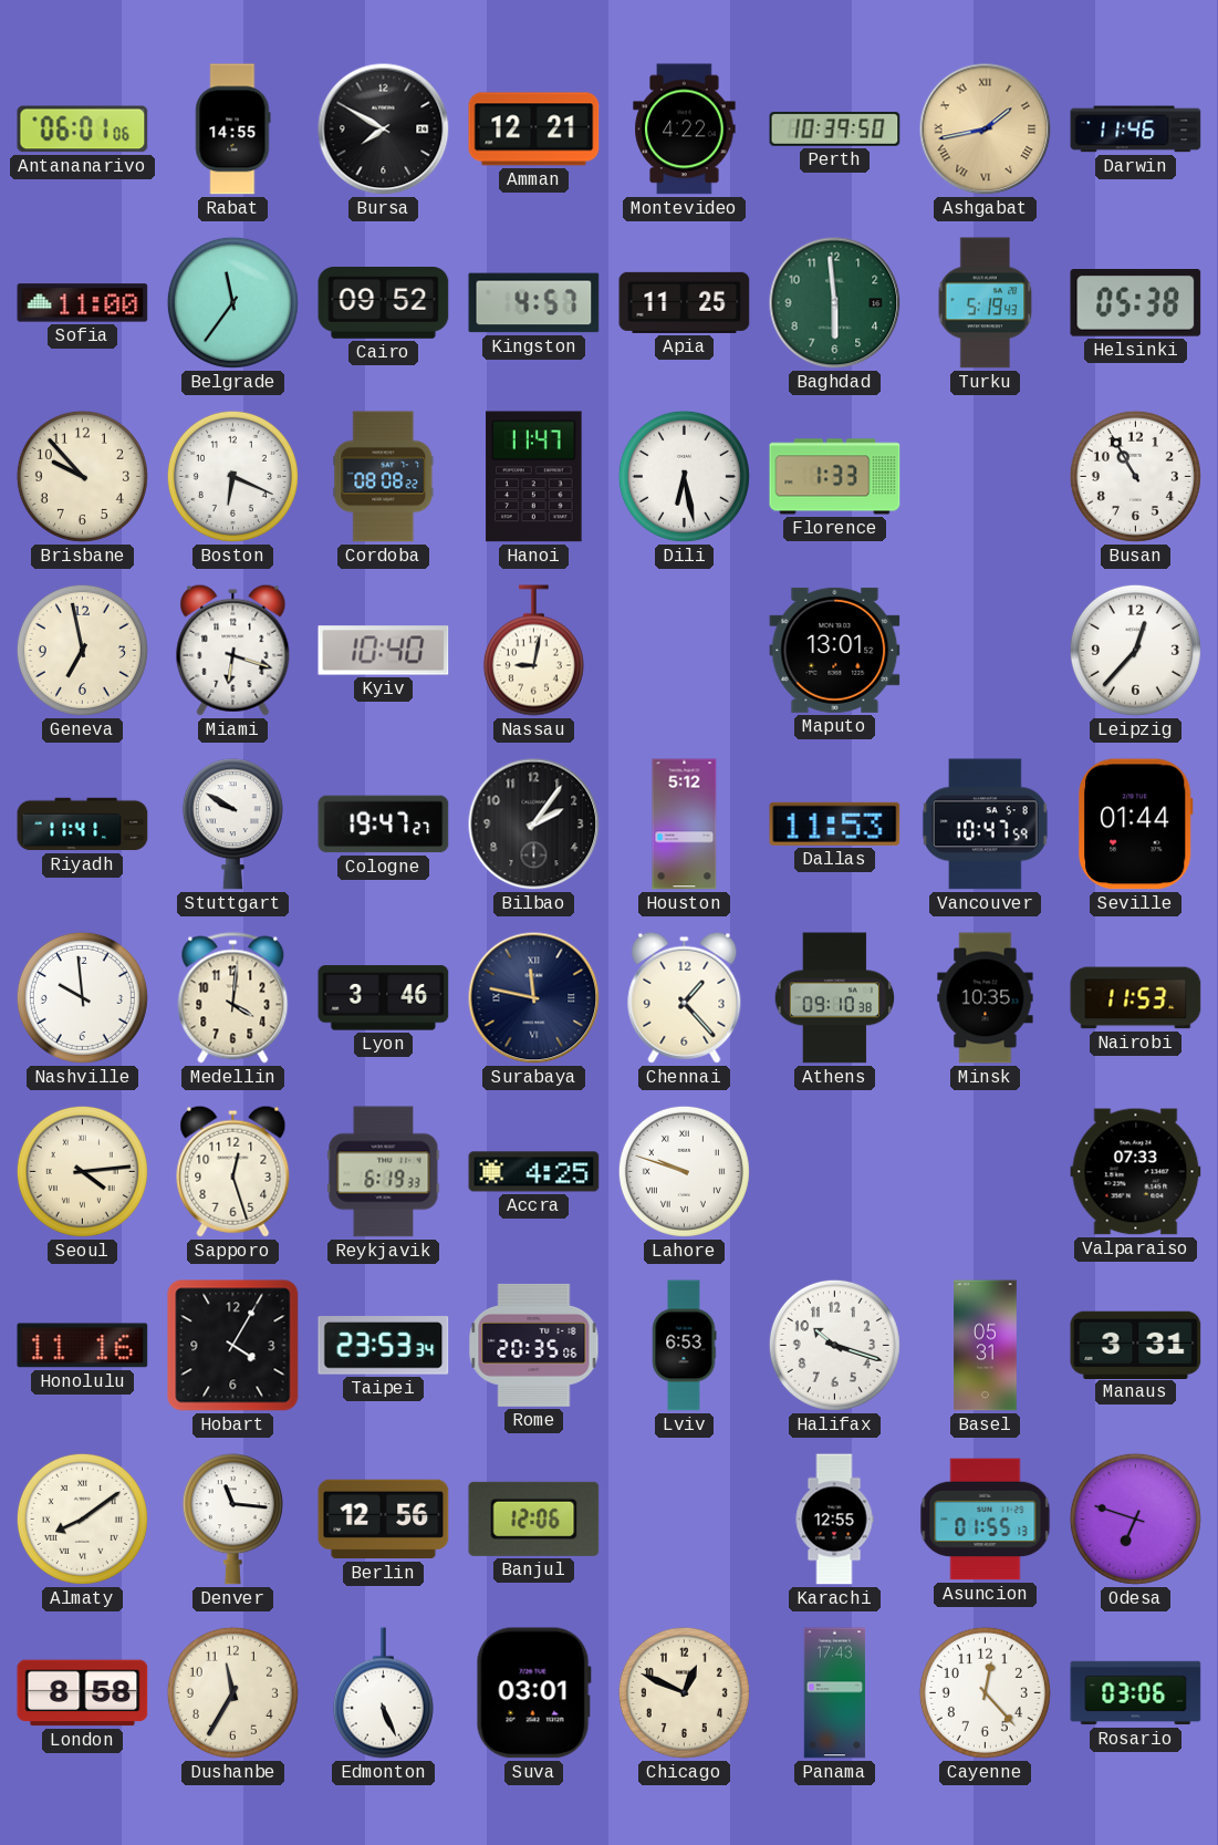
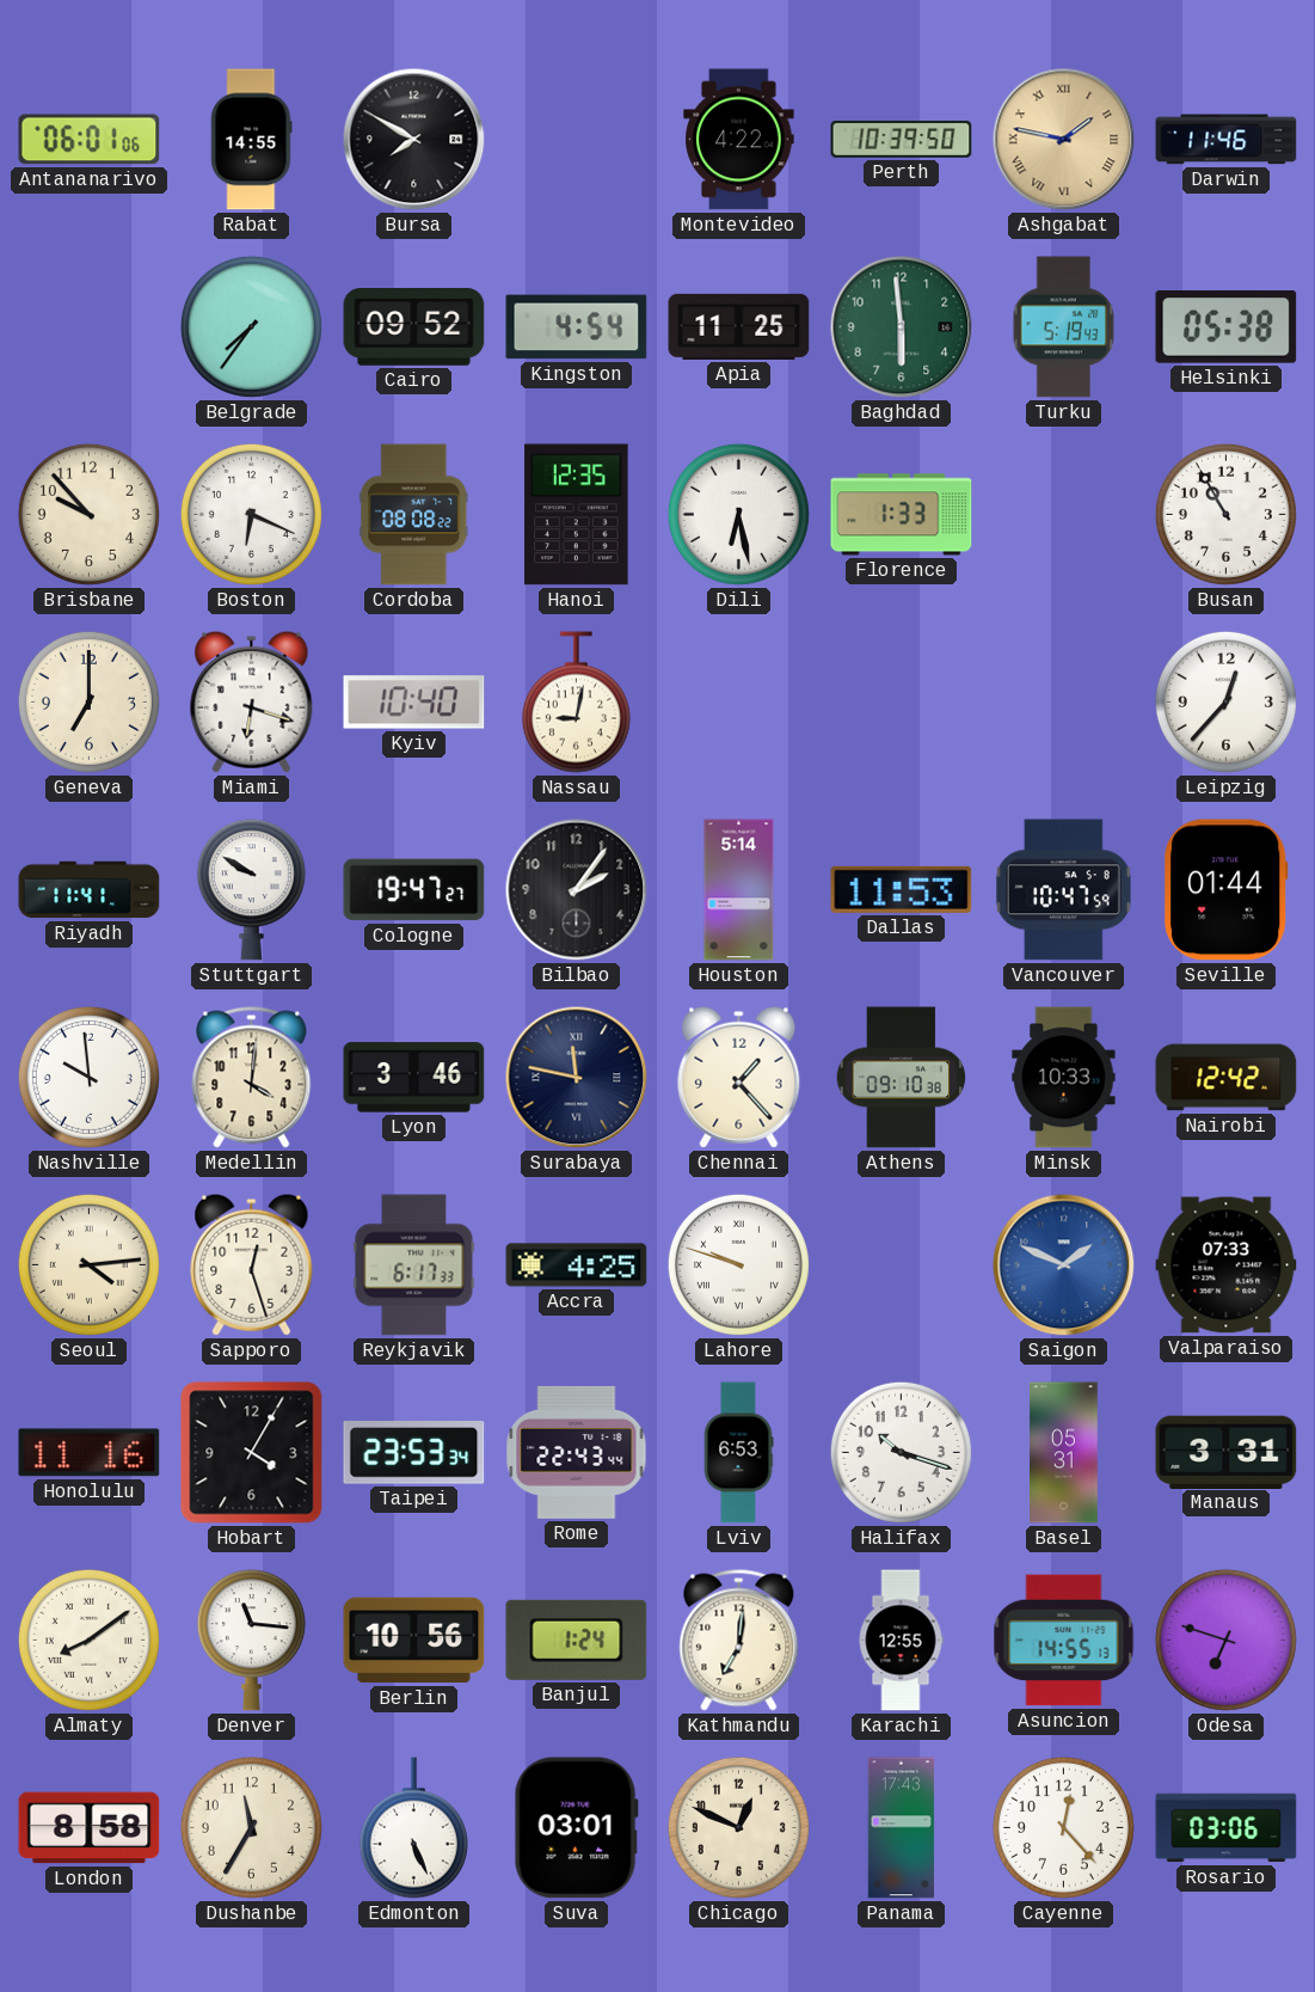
Amman: 12:21 -> none
Ashgabat: 1:43 -> 1:47
Sofia: 11:00 -> none
Belgrade: 11:36 -> 7:36
Kingston: 4:57 -> 4:54
Hanoi: 11:47 -> 12:35
Geneva: 6:58 -> 7:00
Maputo: 13:01 -> none
Houston: 5:12 -> 5:14
Minsk: 10:35 -> 10:33
Nairobi: 11:53 -> 12:42
Reykjavik: 6:19 -> 6:17
Saigon: none -> 1:49
Rome: 20:35 -> 22:43
Berlin: 12:56 -> 10:56
Banjul: 12:06 -> 1:24
Kathmandu: none -> 7:01
Asuncion: 01:55 -> 14:55
